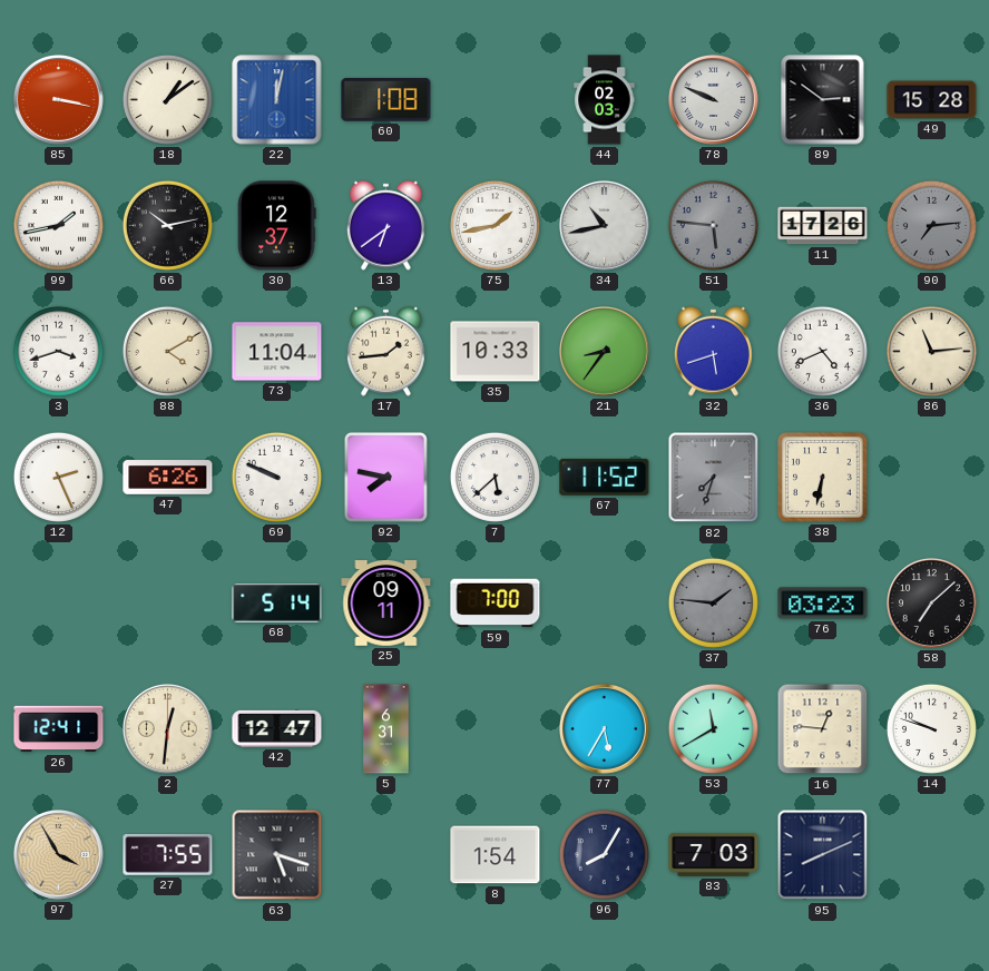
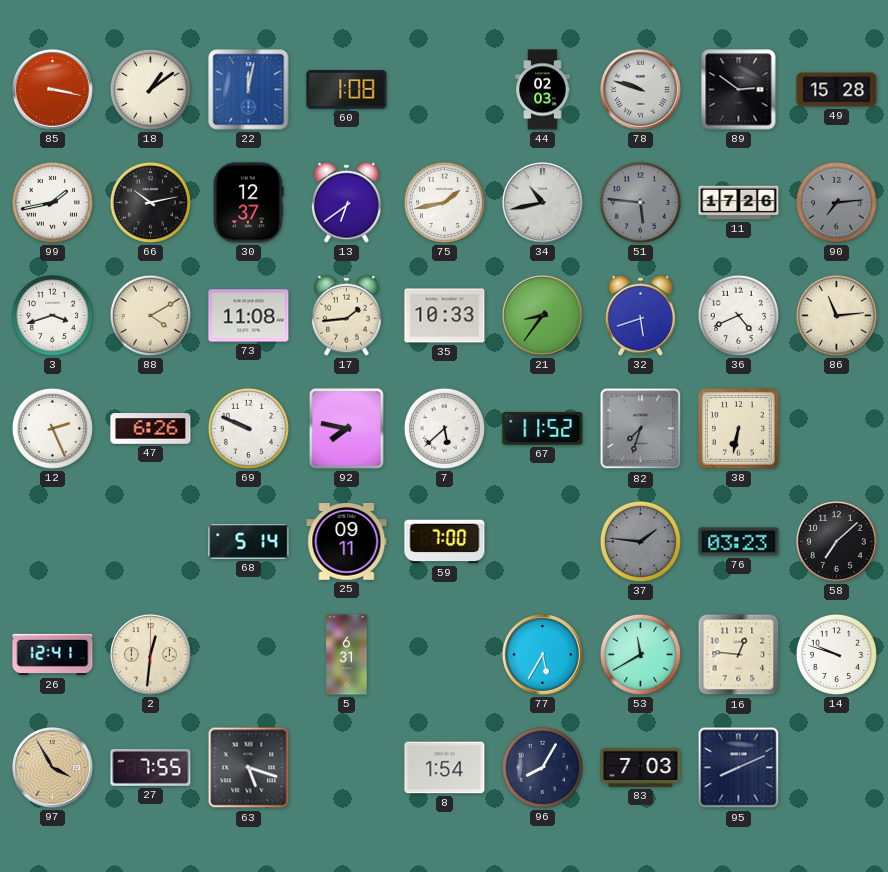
78: 9:49 -> 9:48
73: 11:04 -> 11:08
42: 12:47 -> none
